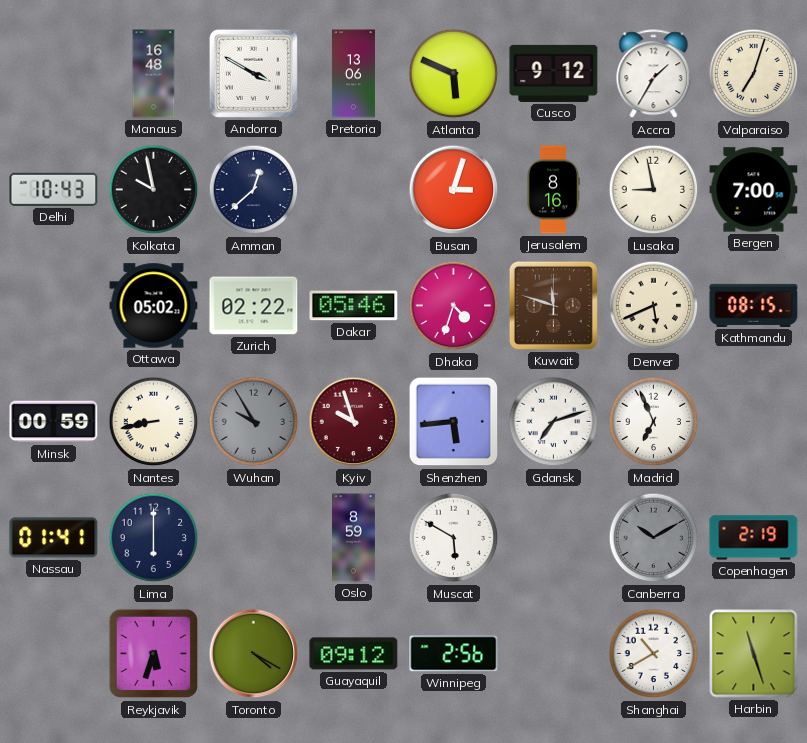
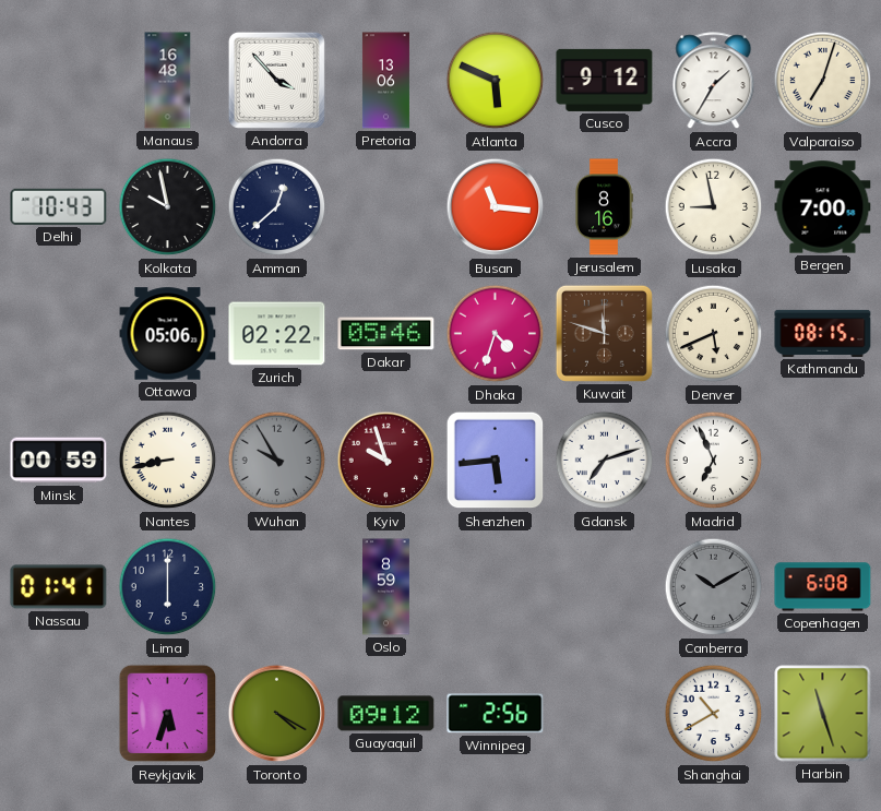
Andorra: 3:50 -> 3:53
Busan: 3:03 -> 11:16
Ottawa: 05:02 -> 05:06
Muscat: 5:50 -> none
Copenhagen: 2:19 -> 6:08
